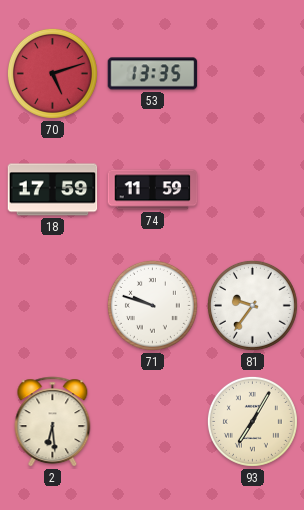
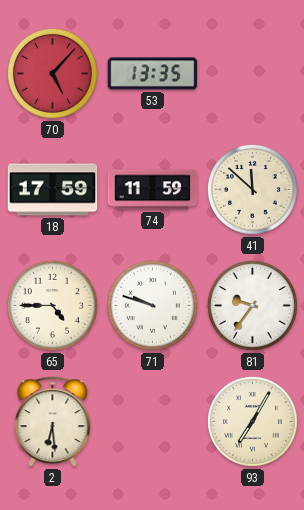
70: 5:12 -> 5:07
41: none -> 11:52
65: none -> 4:45
